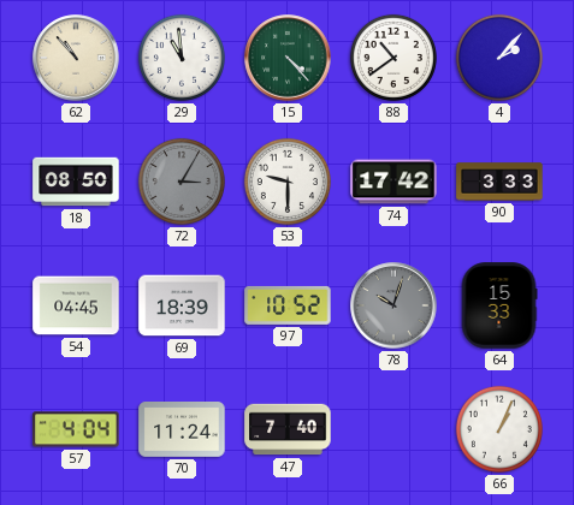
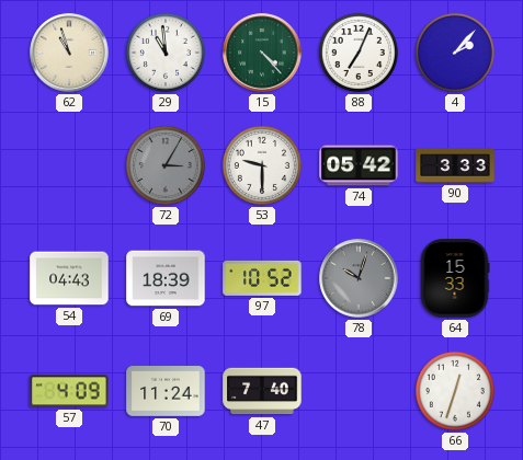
62: 10:53 -> 10:57
88: 10:39 -> 7:04
18: 08:50 -> none
74: 17:42 -> 05:42
54: 04:45 -> 04:43
57: 4:04 -> 4:09
66: 1:04 -> 12:33
